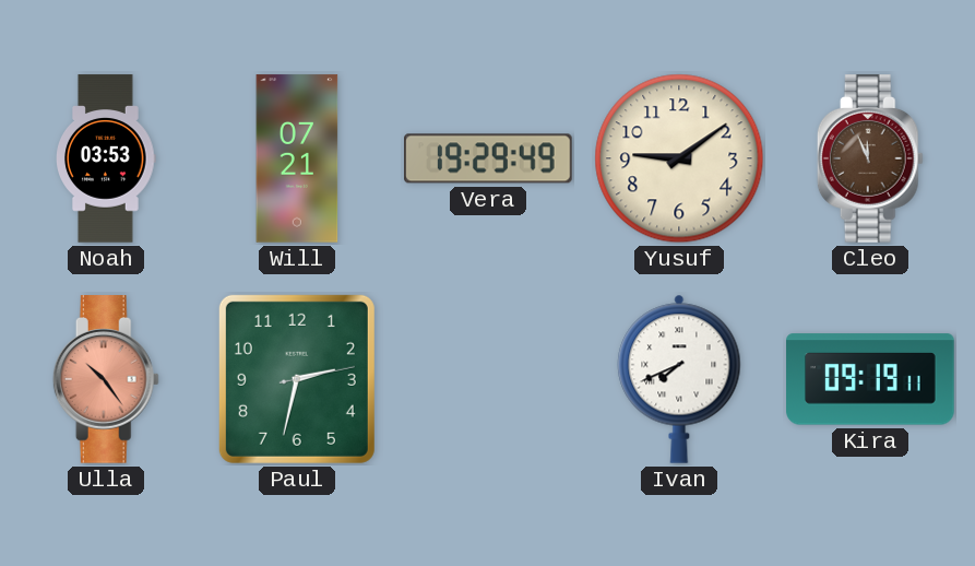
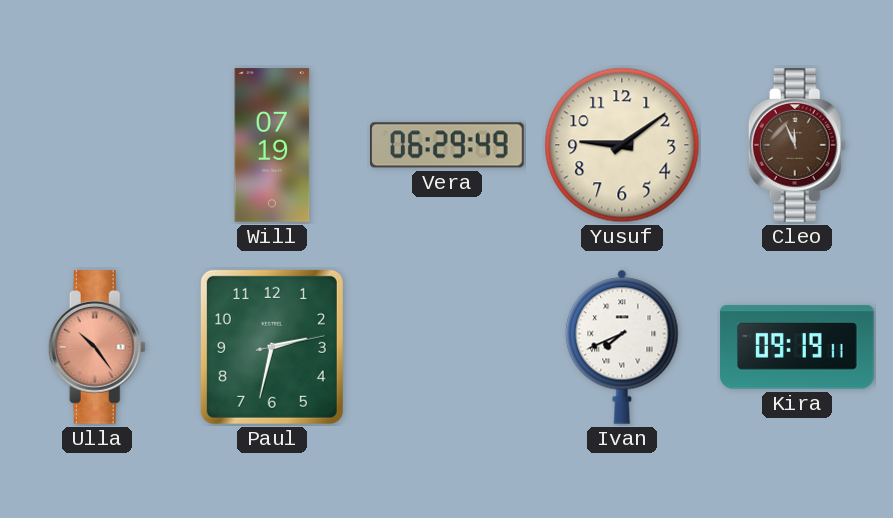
Noah: 03:53 -> none
Will: 07:21 -> 07:19
Vera: 19:29 -> 06:29
